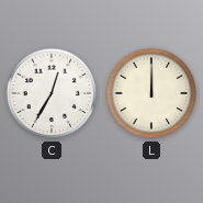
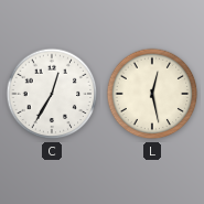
L: 12:00 -> 12:28
